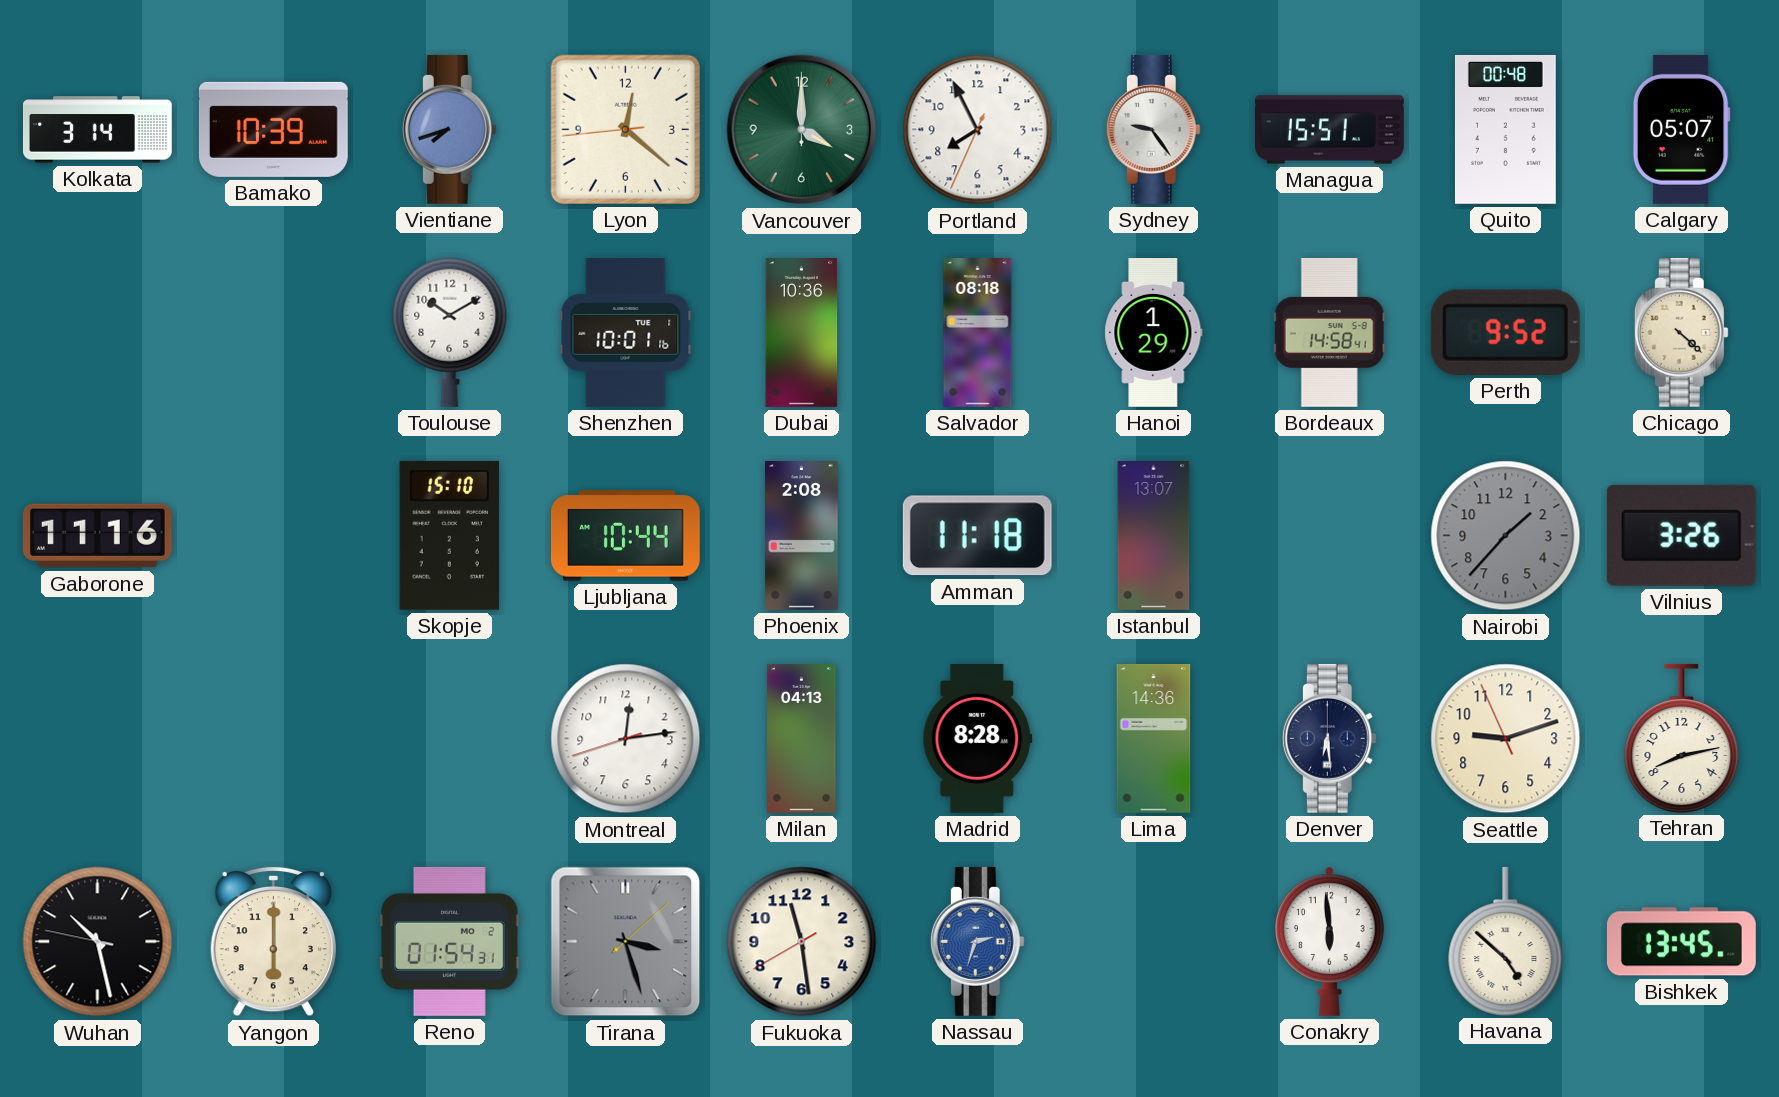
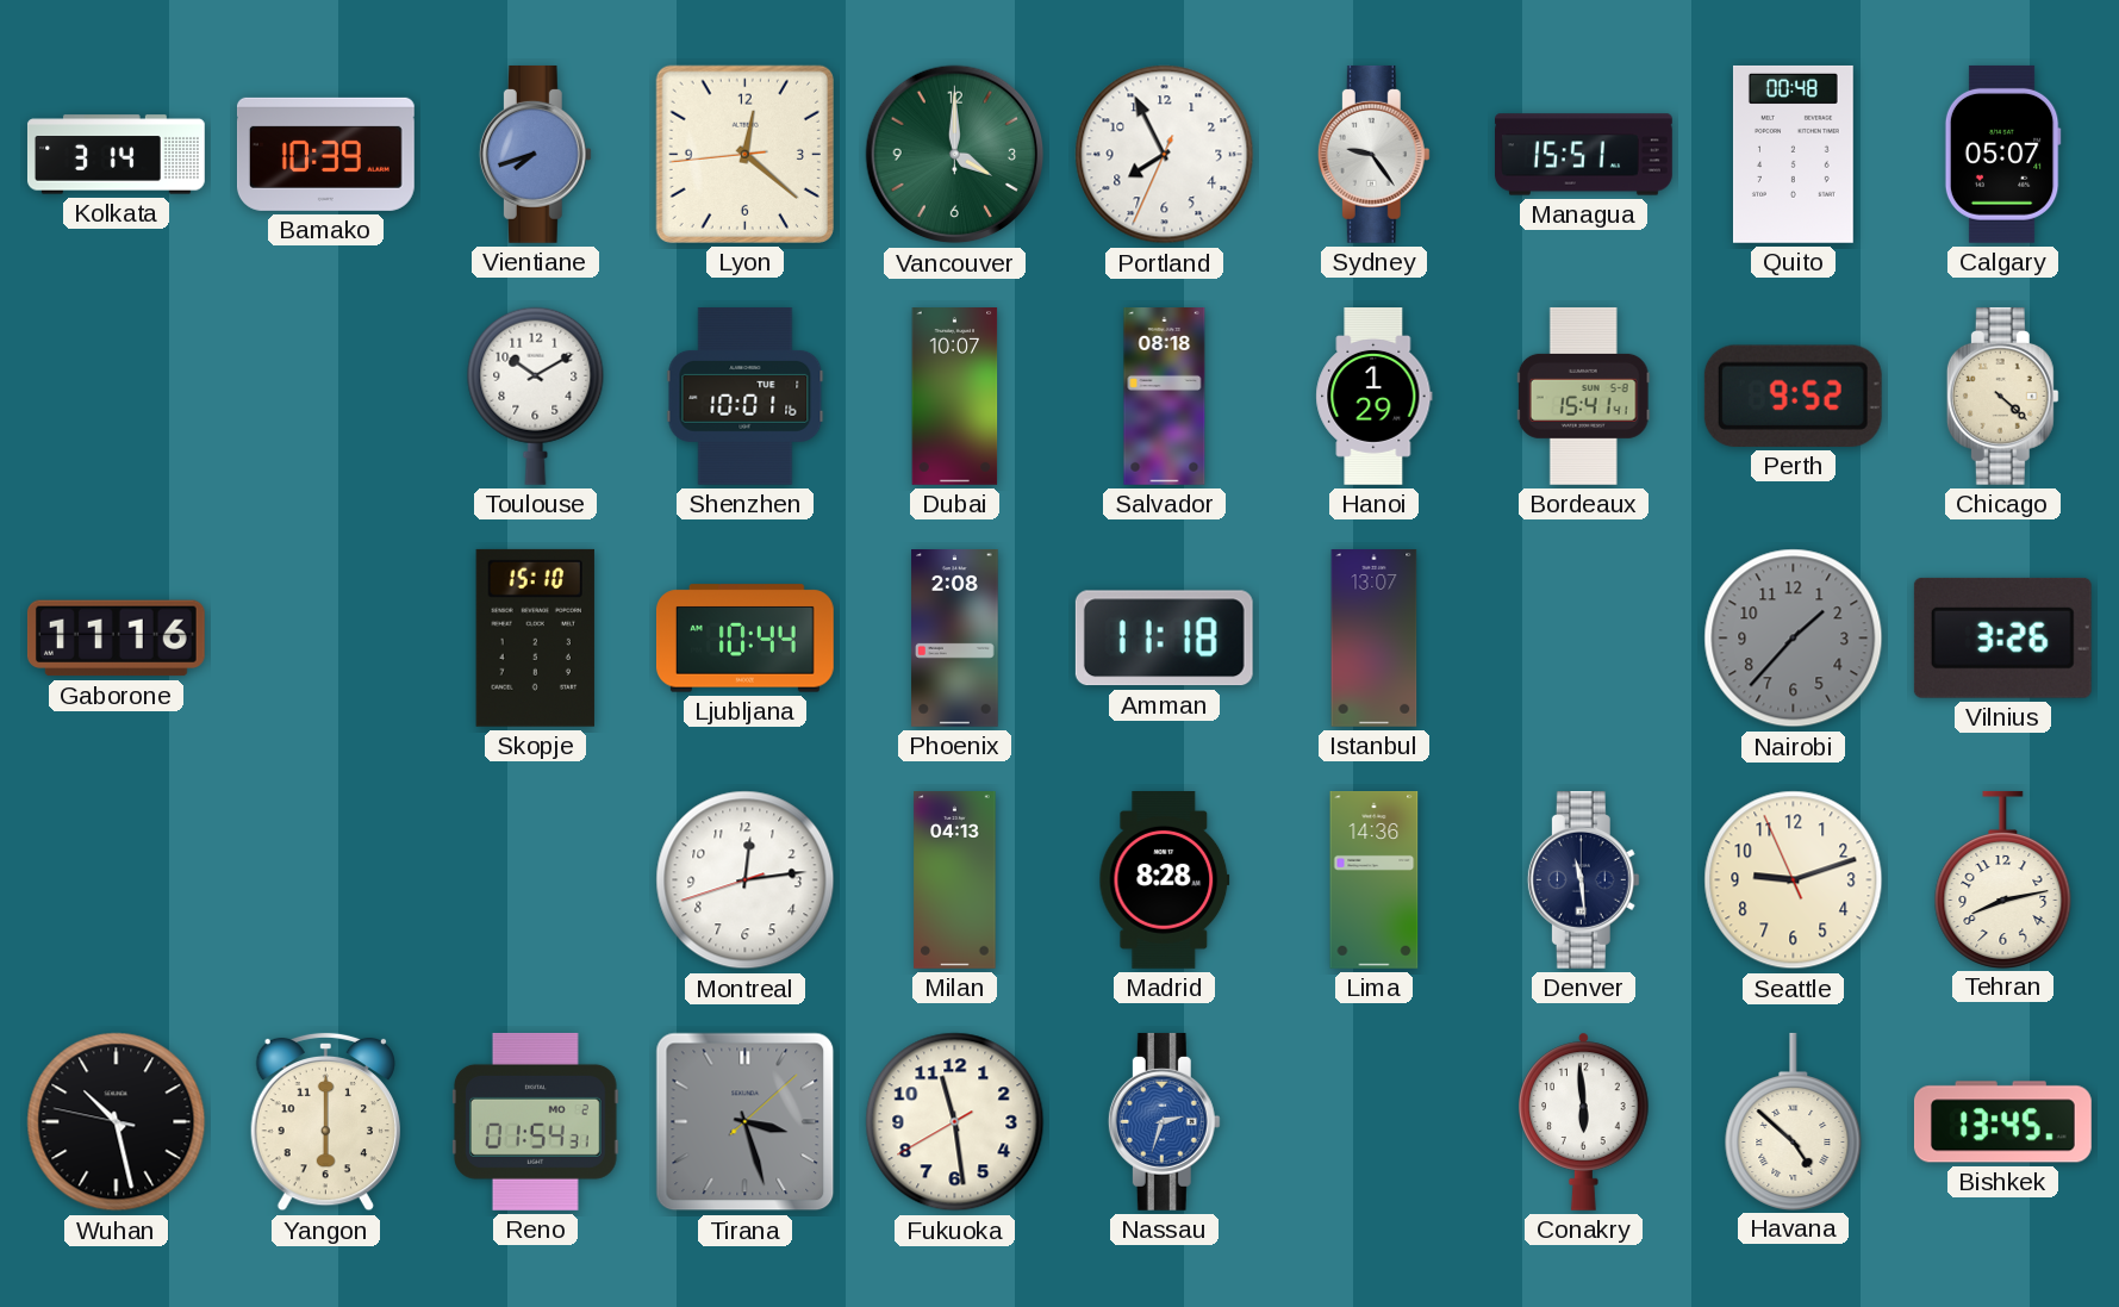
Dubai: 10:36 -> 10:07
Bordeaux: 14:58 -> 15:41
Denver: 6:29 -> 11:29
